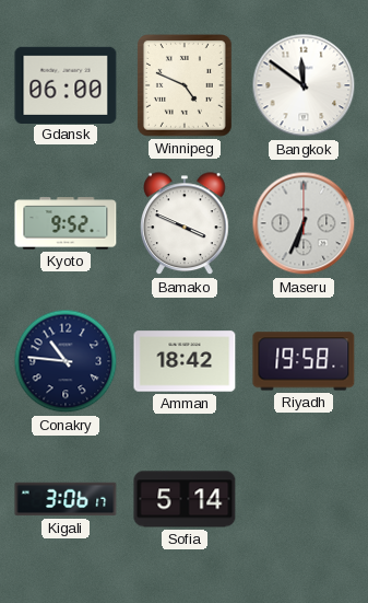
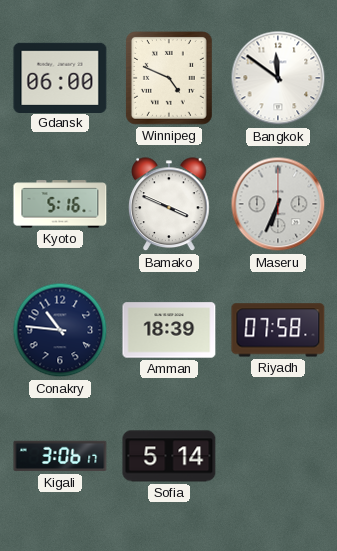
Kyoto: 9:52 -> 5:16
Amman: 18:42 -> 18:39
Riyadh: 19:58 -> 07:58
